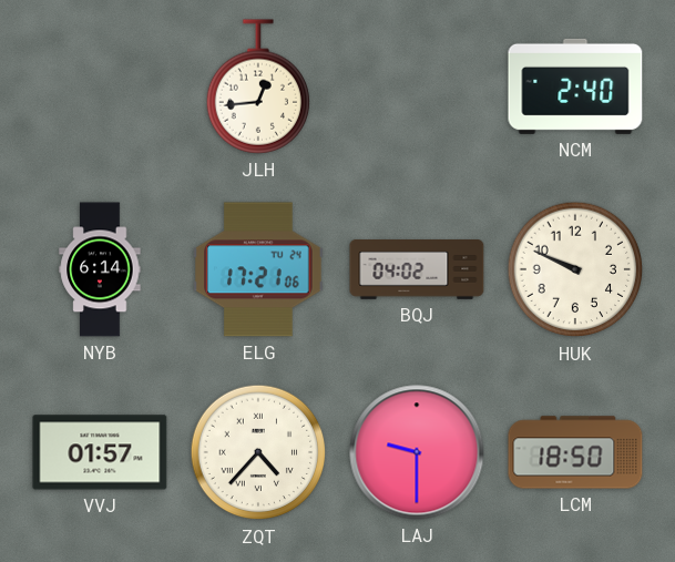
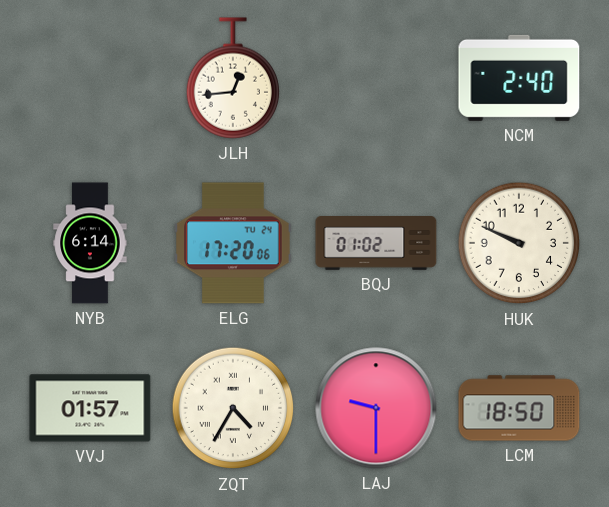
ELG: 17:21 -> 17:20
BQJ: 04:02 -> 01:02
ZQT: 4:37 -> 4:35
